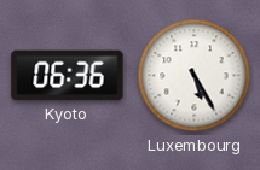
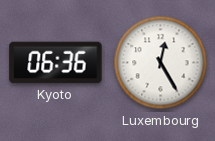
Luxembourg: 5:25 -> 12:25
